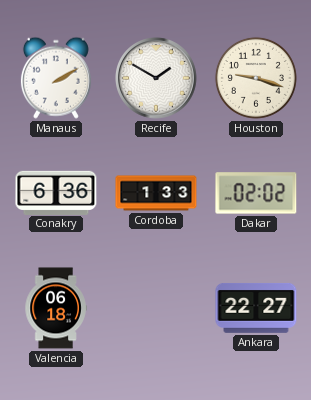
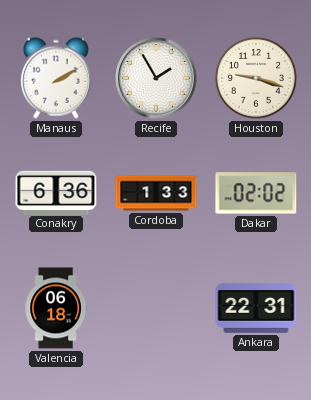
Recife: 1:50 -> 1:55
Ankara: 22:27 -> 22:31
